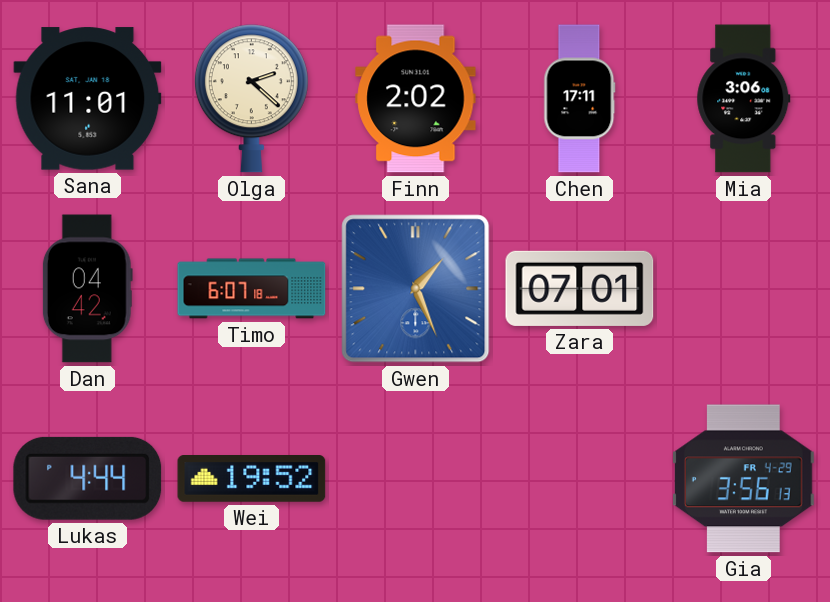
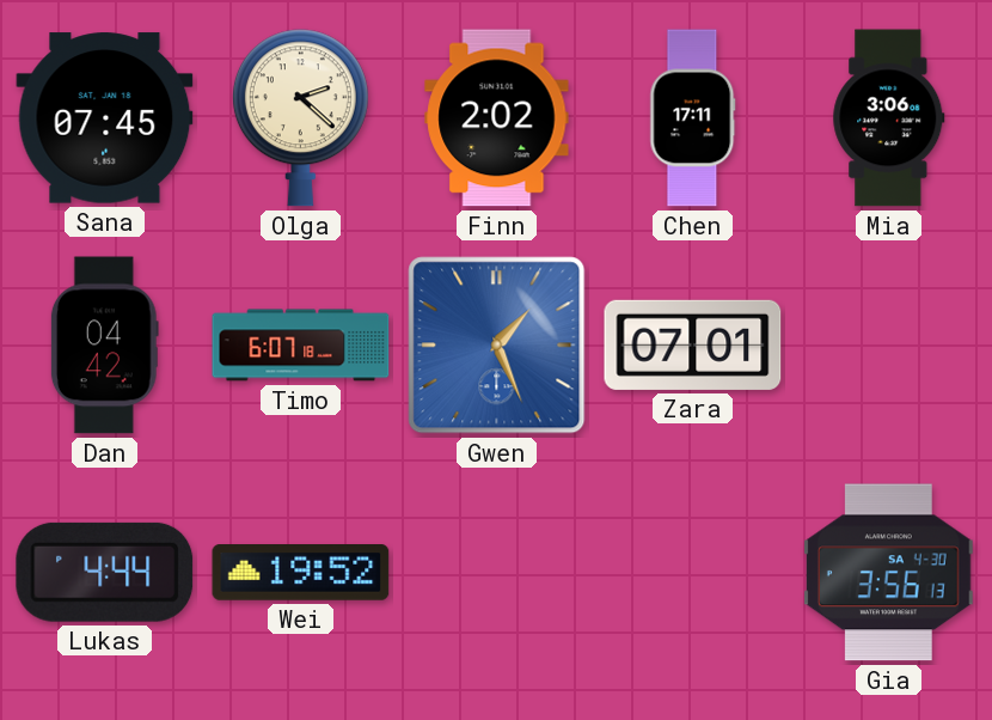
Sana: 11:01 -> 07:45
Gia date: FR 4-29 -> SA 4-30
